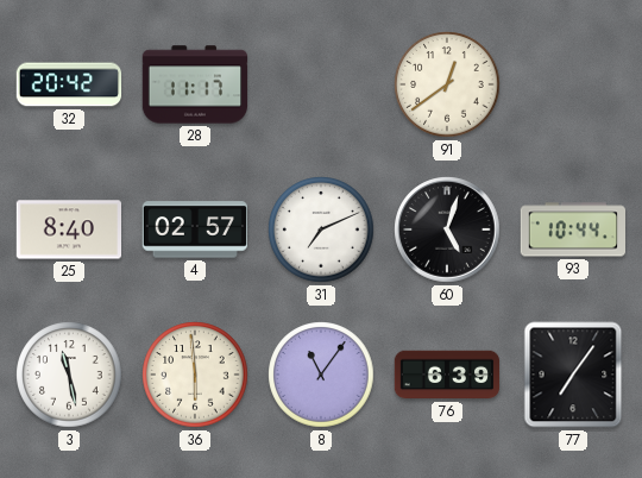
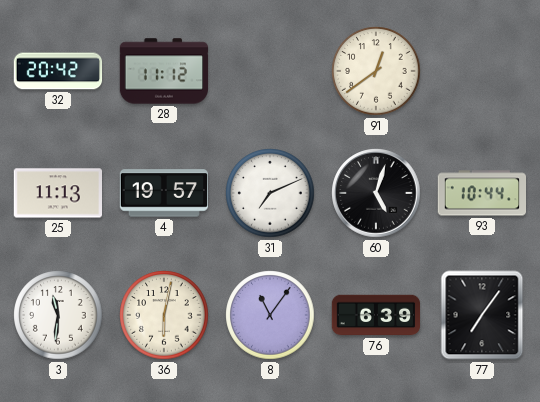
28: 11:17 -> 11:12
25: 8:40 -> 11:13
4: 02:57 -> 19:57
3: 11:28 -> 11:31
36: 5:59 -> 6:02
